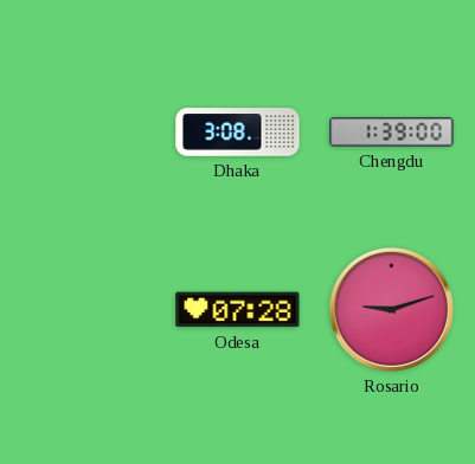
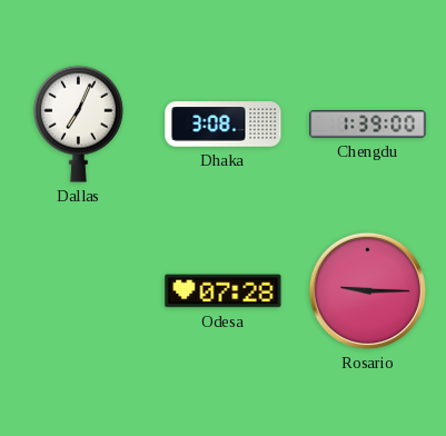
Dallas: none -> 7:04
Rosario: 9:12 -> 9:15
